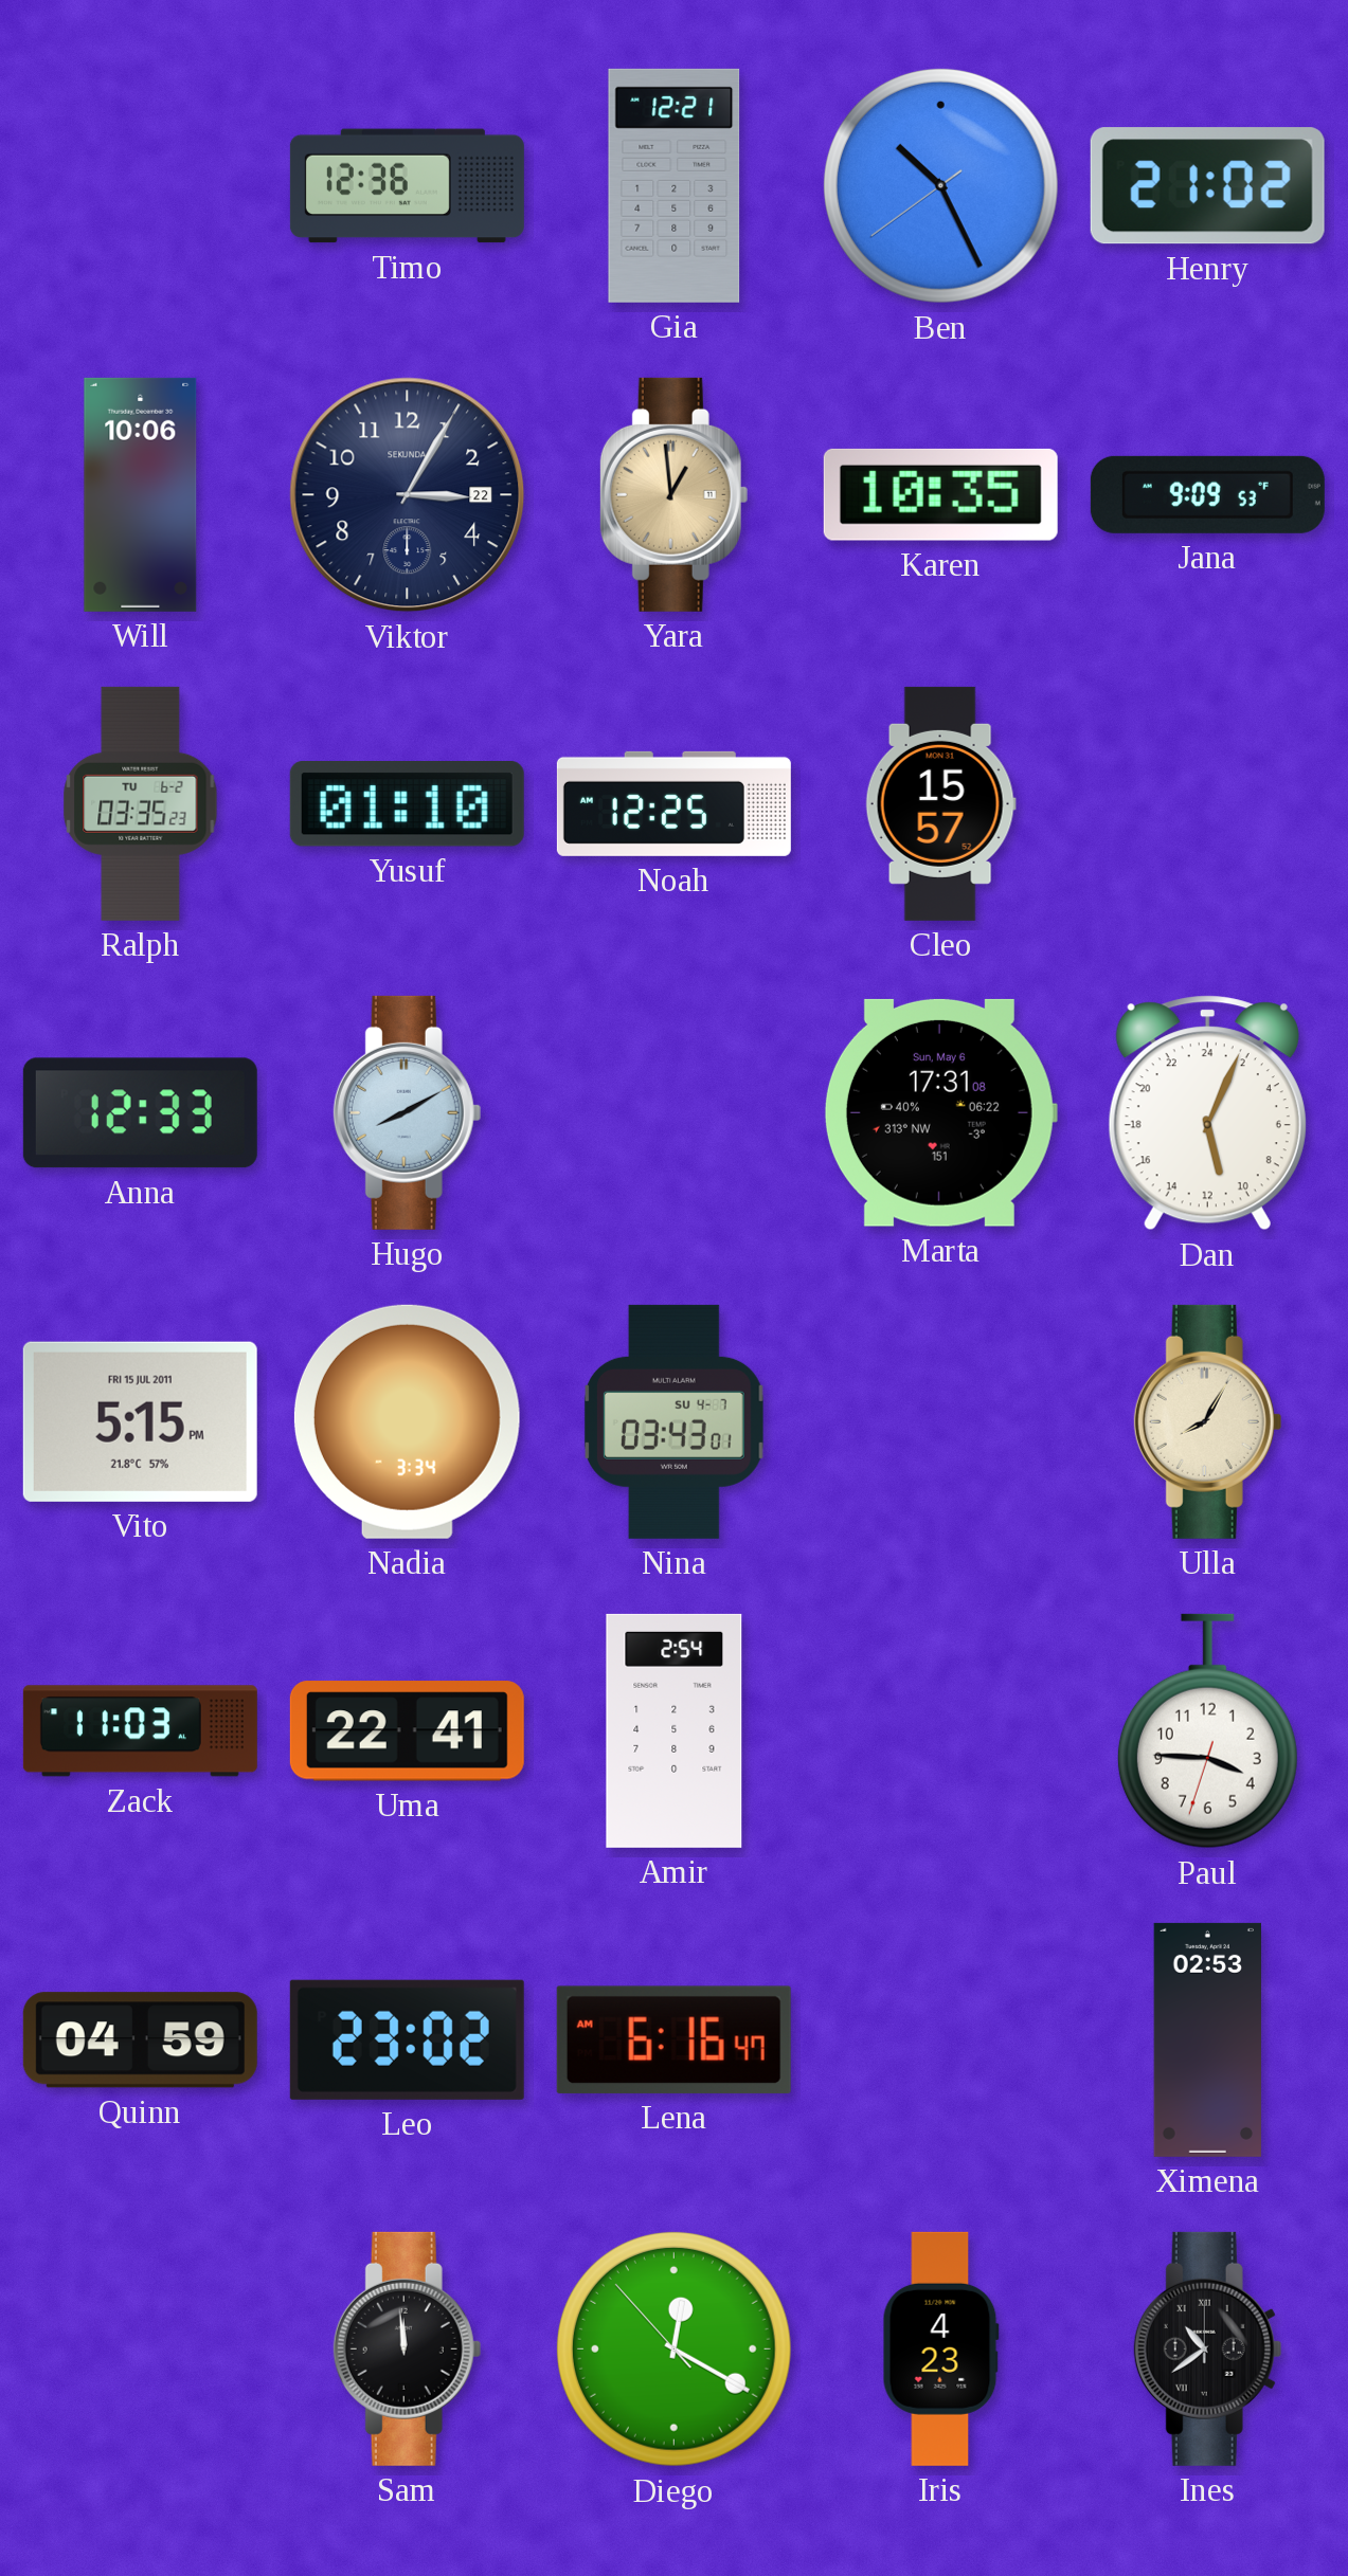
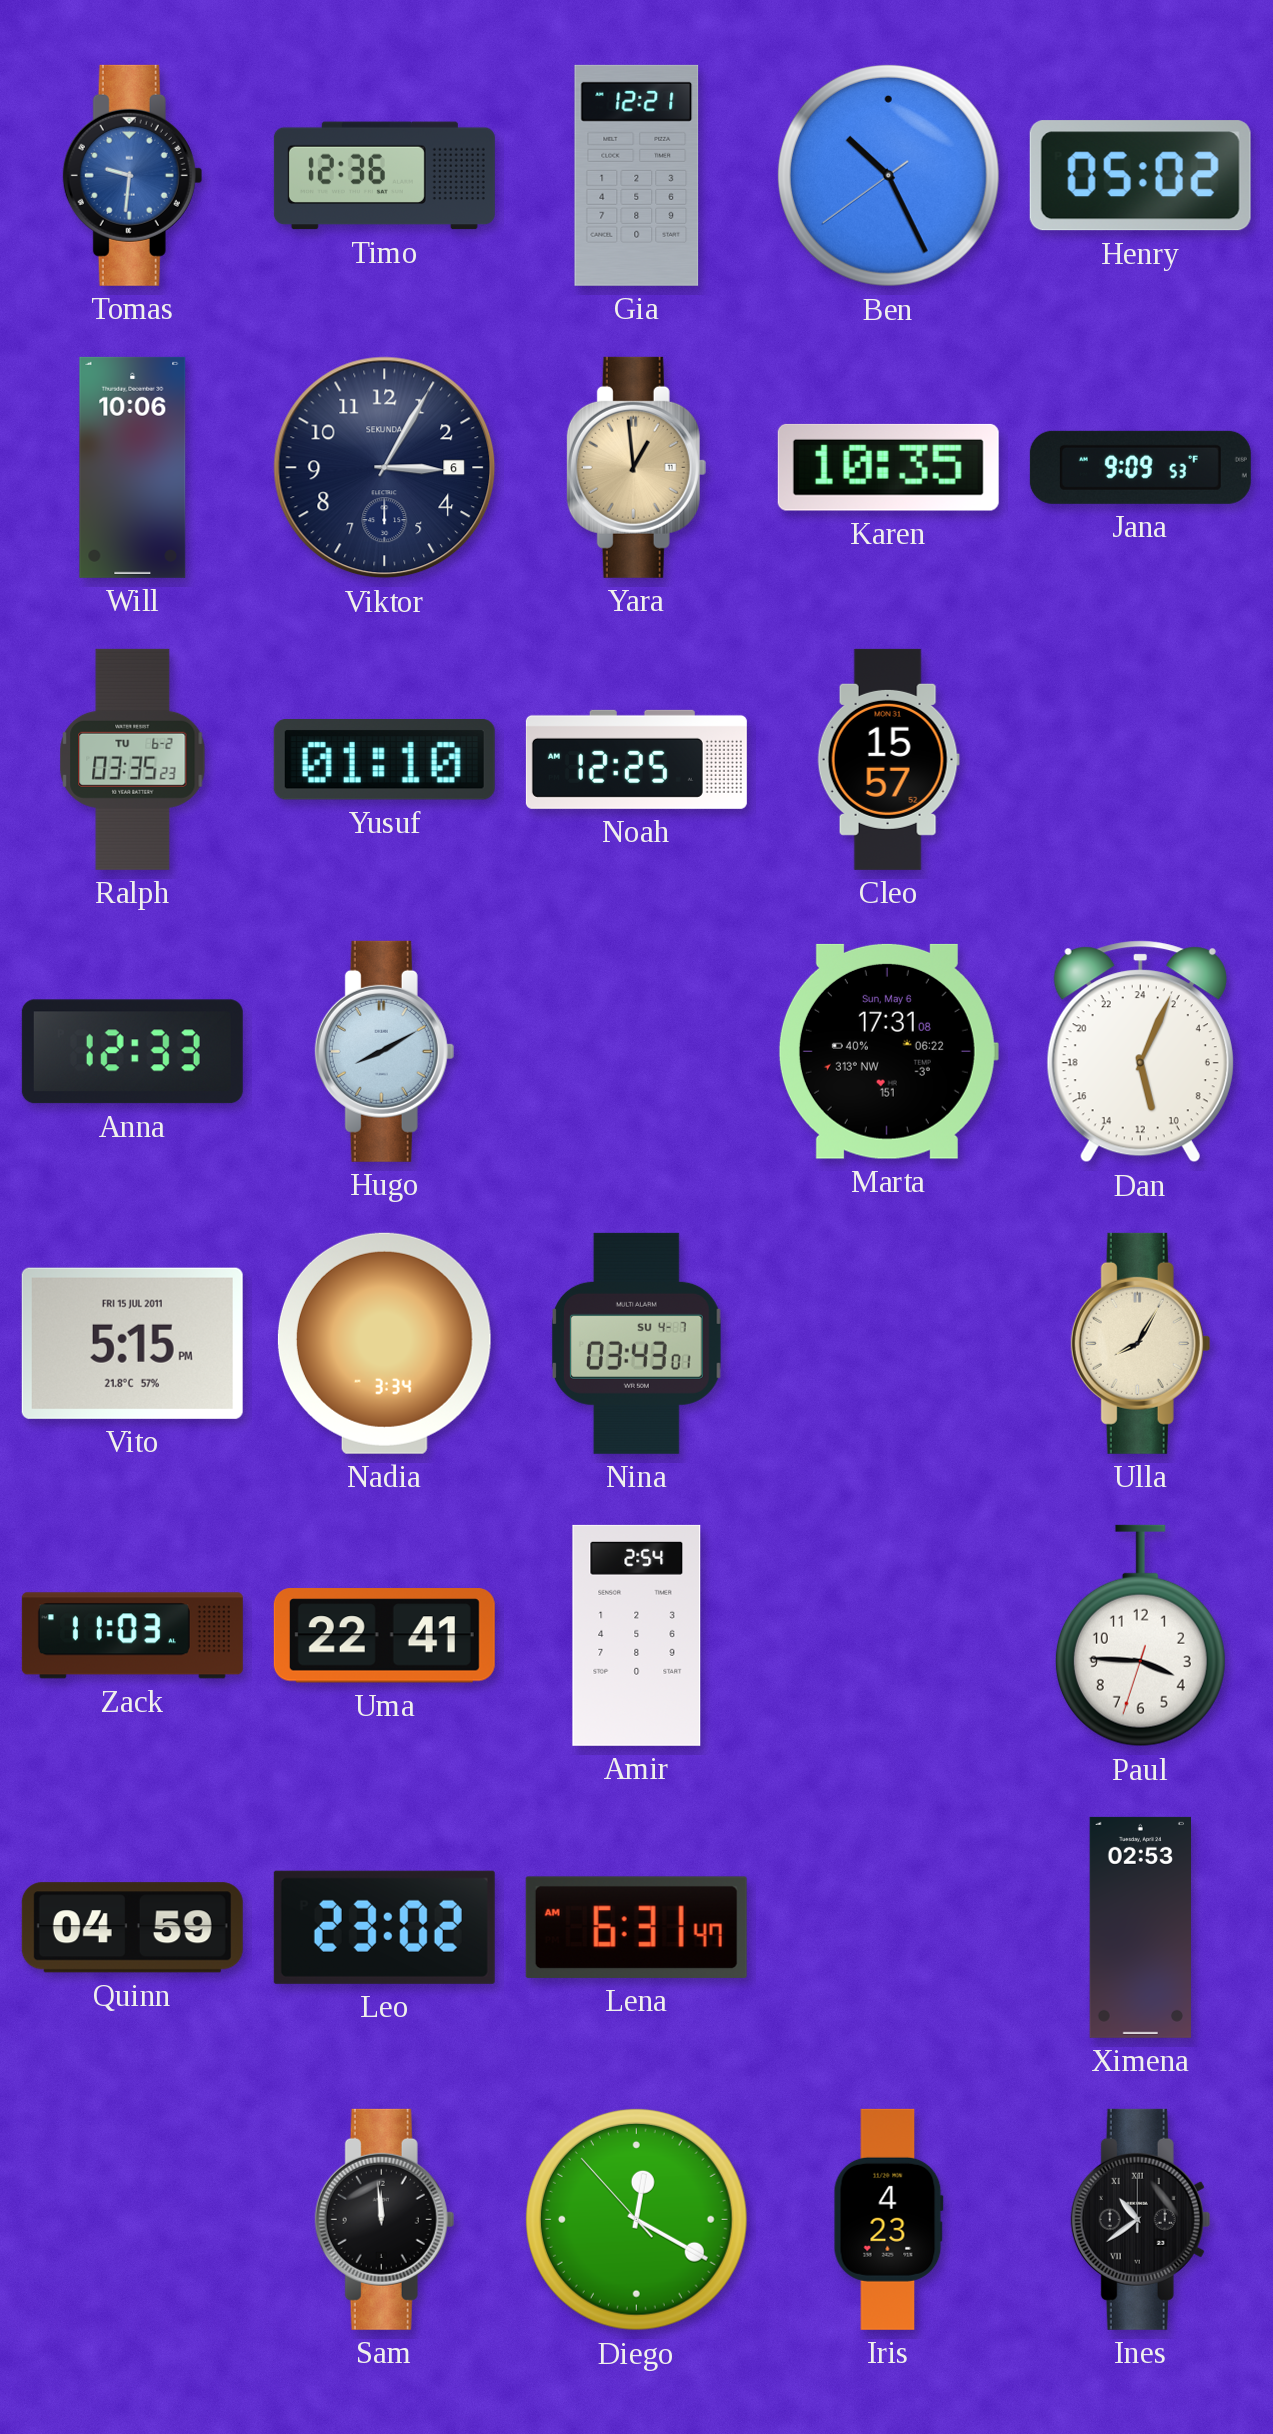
Tomas: none -> 9:31
Henry: 21:02 -> 05:02
Viktor date: 22 -> 6
Lena: 6:16 -> 6:31
